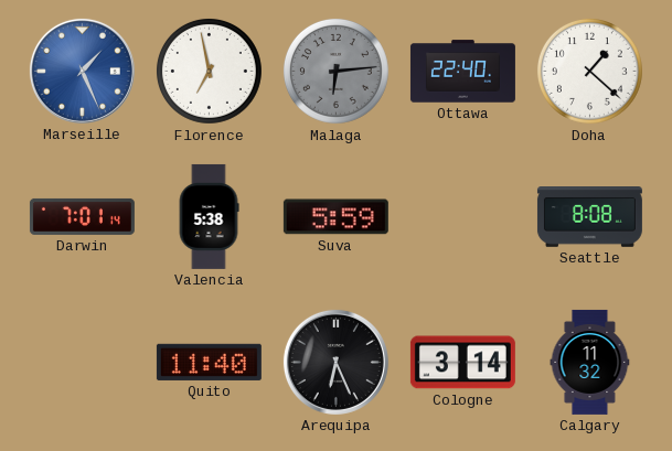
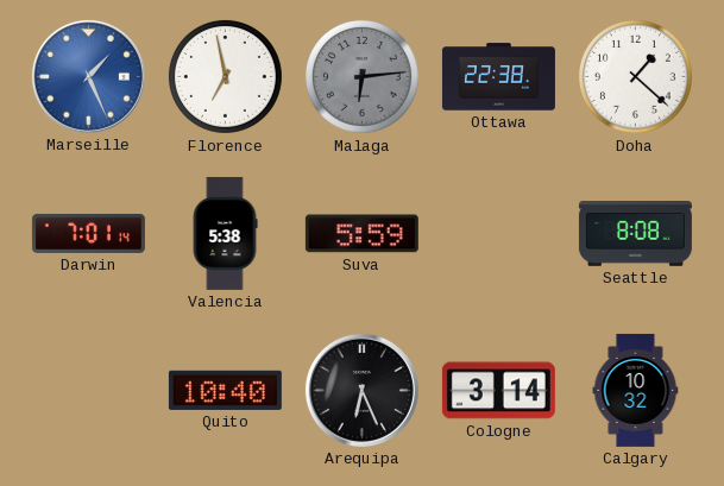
Ottawa: 22:40 -> 22:38
Quito: 11:40 -> 10:40
Calgary: 11:32 -> 10:32
